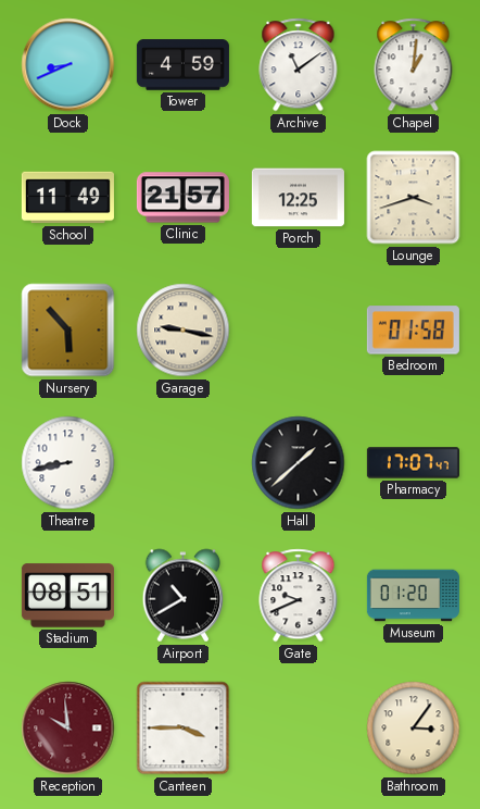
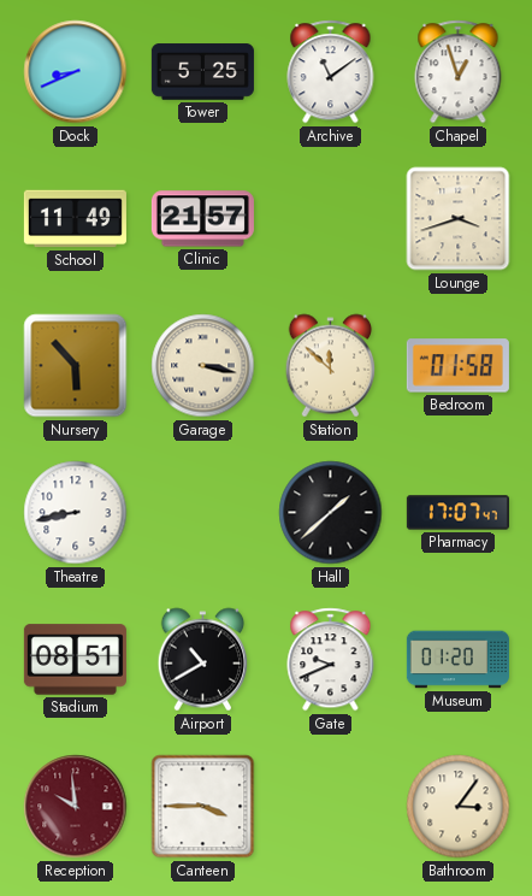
Tower: 4:59 -> 5:25
Chapel: 1:01 -> 12:57
Porch: 12:25 -> none
Garage: 9:17 -> 3:17
Station: none -> 11:52
